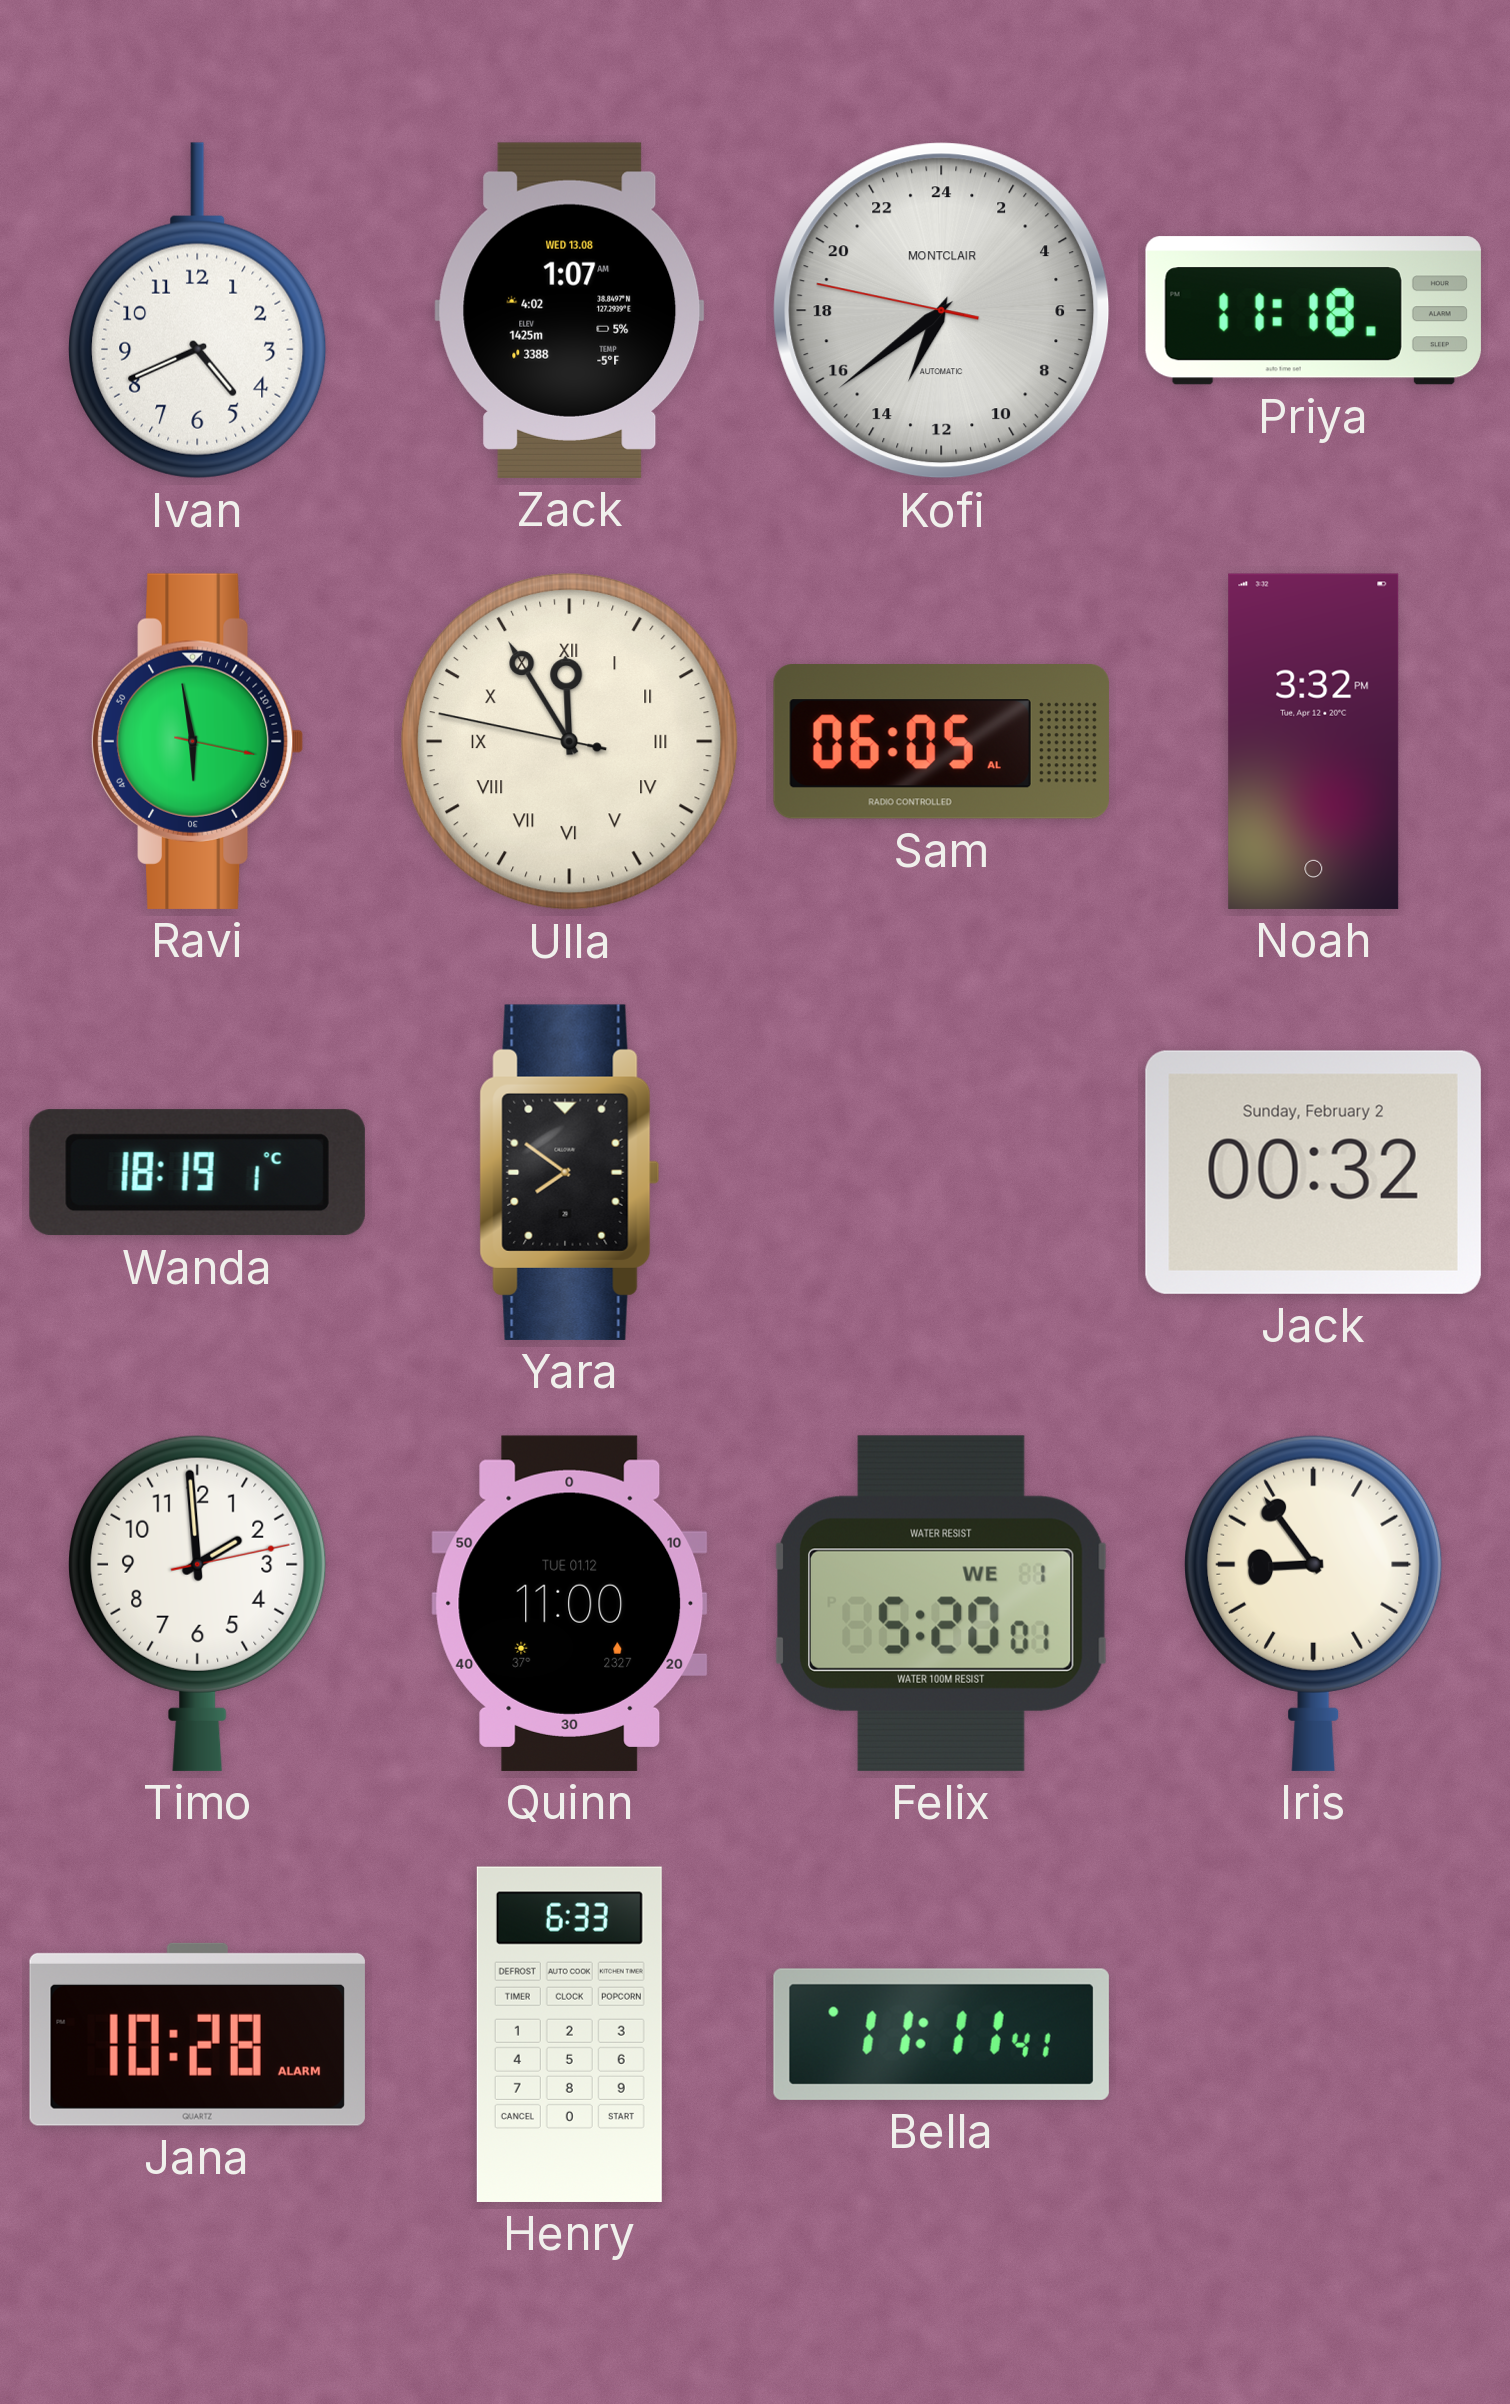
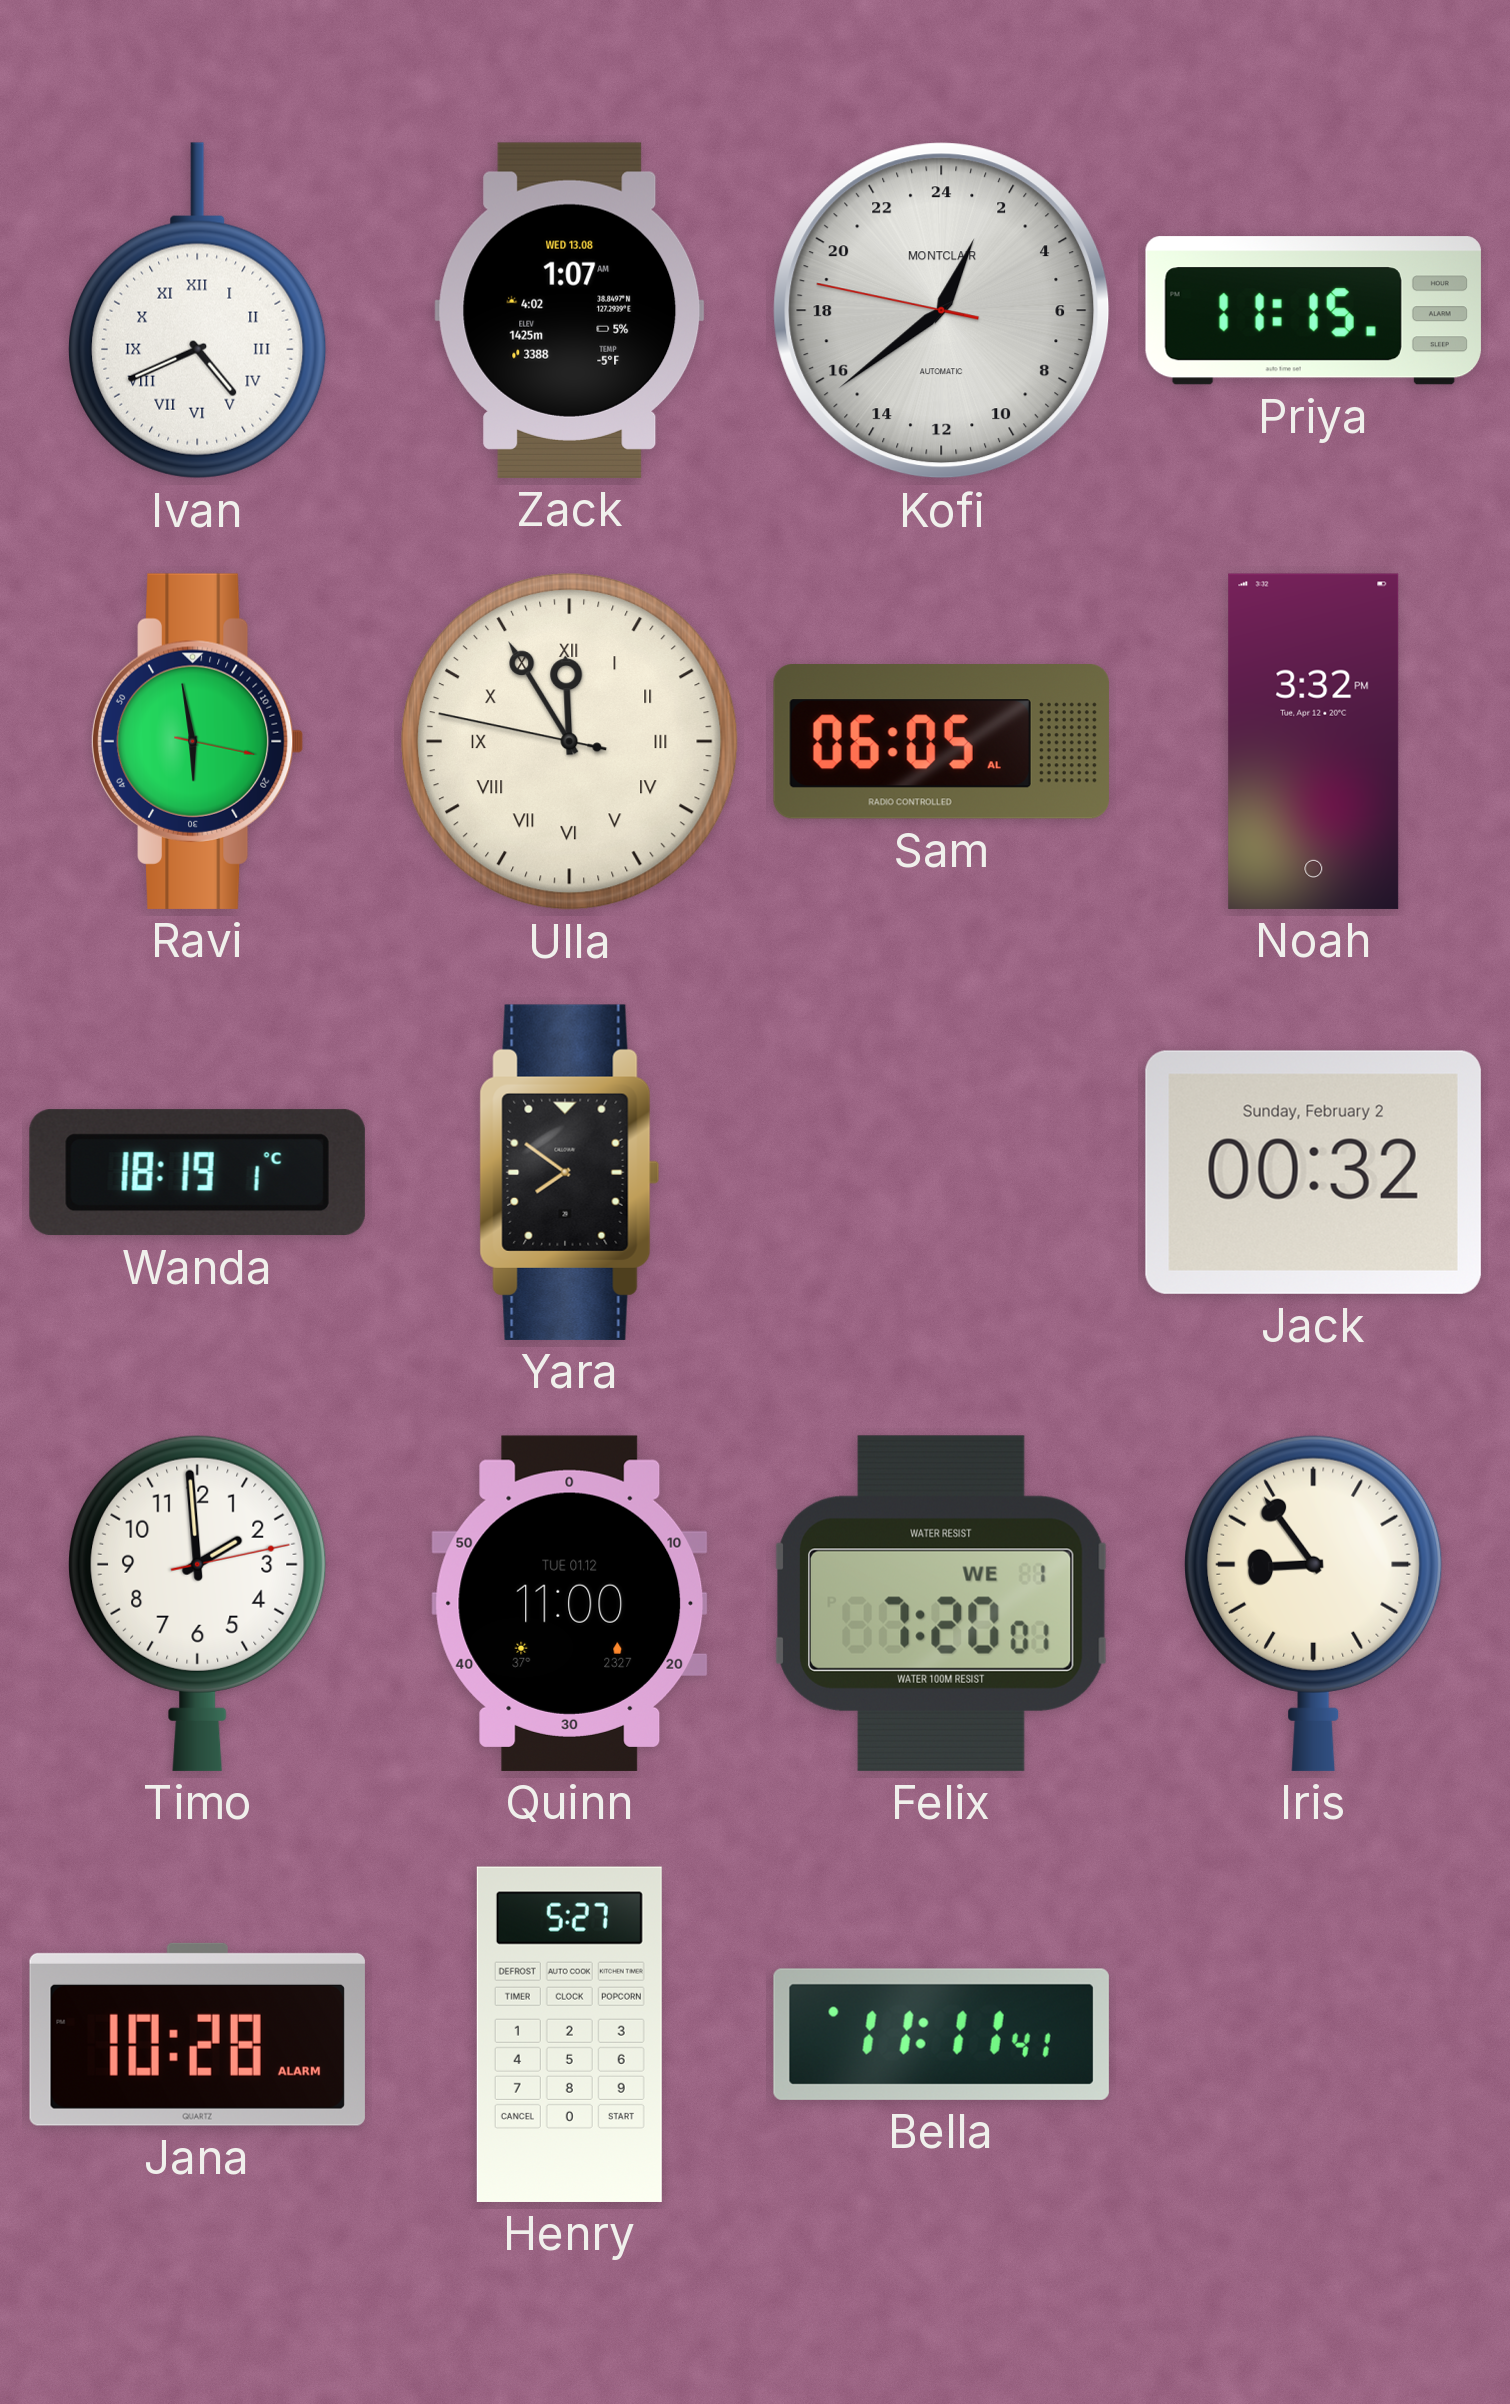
Ivan numerals: Arabic -> Roman
Kofi: 13:38 -> 1:38
Priya: 11:18 -> 11:15
Felix: 5:20 -> 7:20
Henry: 6:33 -> 5:27
